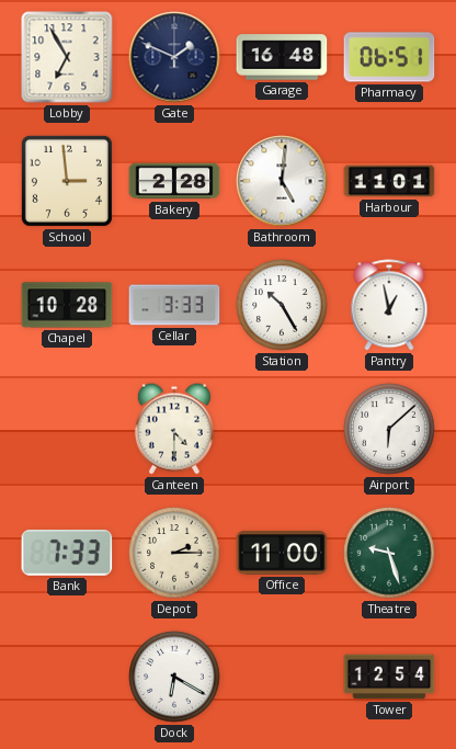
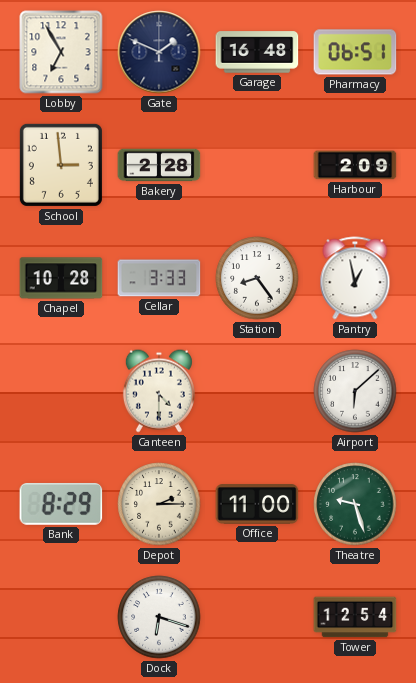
Bathroom: 5:01 -> none
Harbour: 11:01 -> 2:09
Station: 10:25 -> 8:24
Bank: 7:33 -> 8:29
Dock: 6:20 -> 6:18
